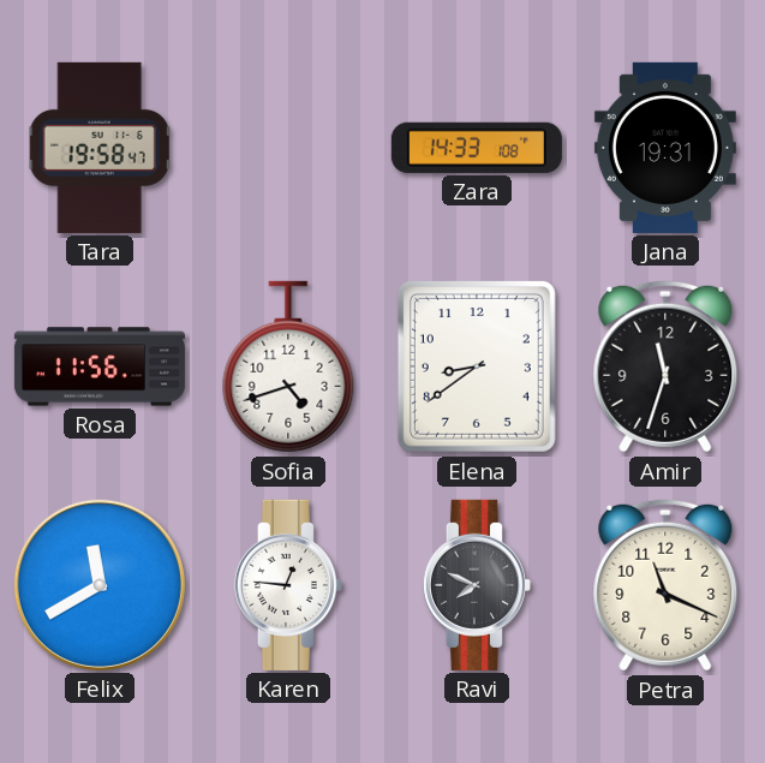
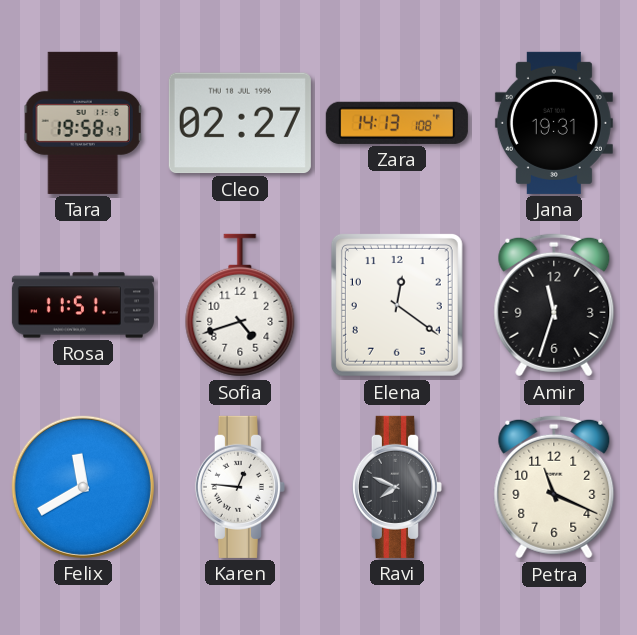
Cleo: none -> 02:27
Zara: 14:33 -> 14:13
Rosa: 11:56 -> 11:51
Elena: 8:39 -> 12:21
